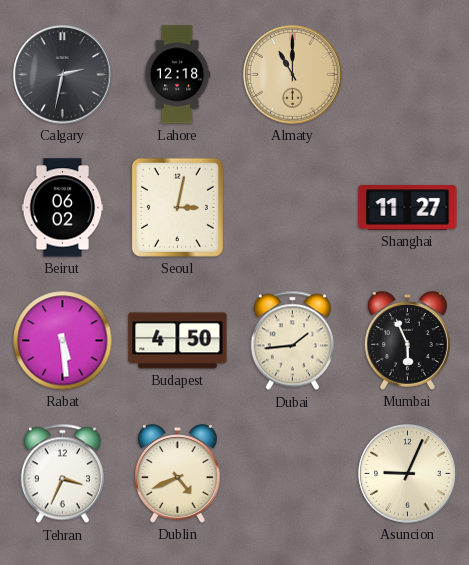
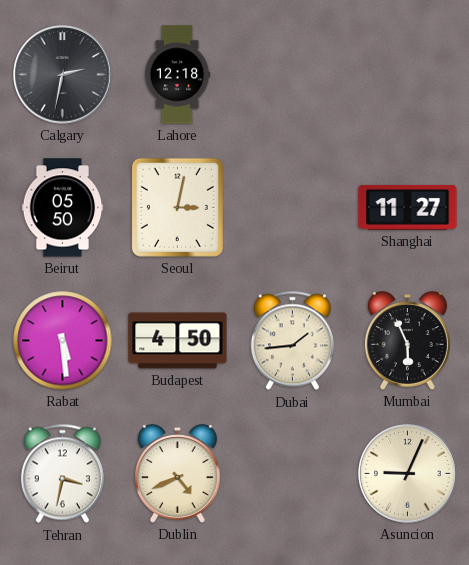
Almaty: 11:00 -> none
Beirut: 06:02 -> 05:50
Tehran: 3:34 -> 3:32
